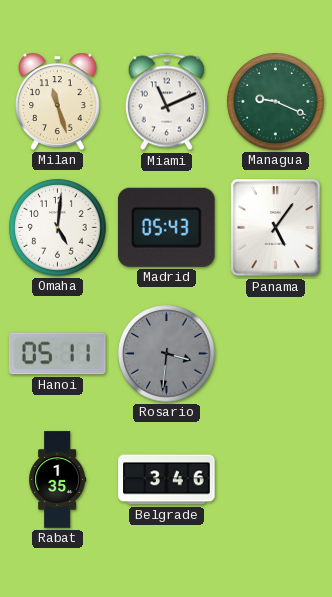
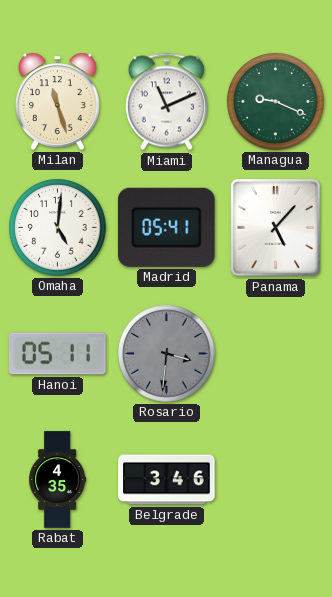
Madrid: 05:43 -> 05:41
Panama: 5:06 -> 5:07
Rabat: 1:35 -> 4:35
